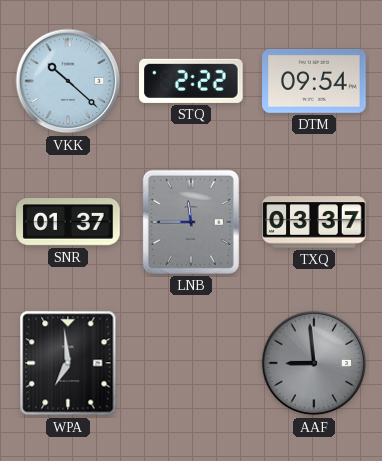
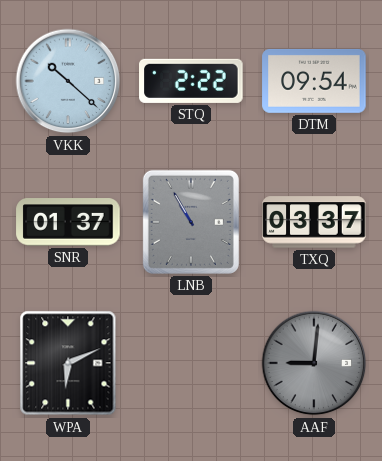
LNB: 11:45 -> 10:55
WPA: 6:59 -> 6:11
AAF: 8:59 -> 9:01
